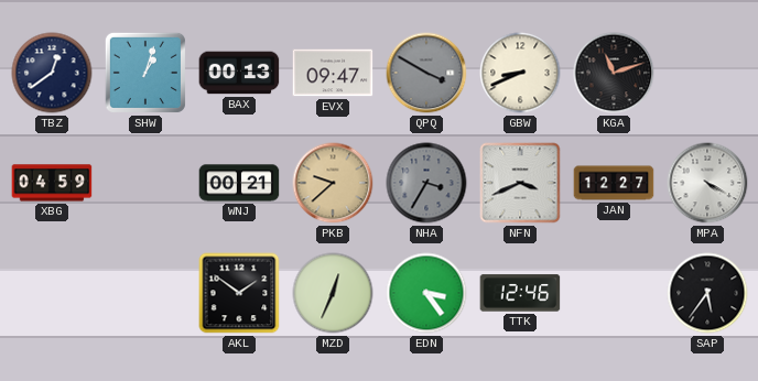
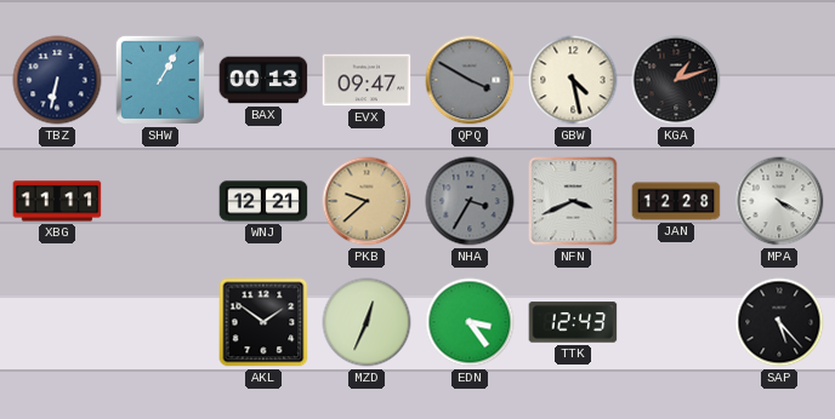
TBZ: 12:39 -> 6:32
SHW: 1:03 -> 1:05
GBW: 8:41 -> 4:28
KGA: 11:12 -> 1:12
XBG: 04:59 -> 11:11
WNJ: 00:21 -> 12:21
JAN: 12:27 -> 12:28
TTK: 12:46 -> 12:43
SAP: 5:36 -> 5:23
